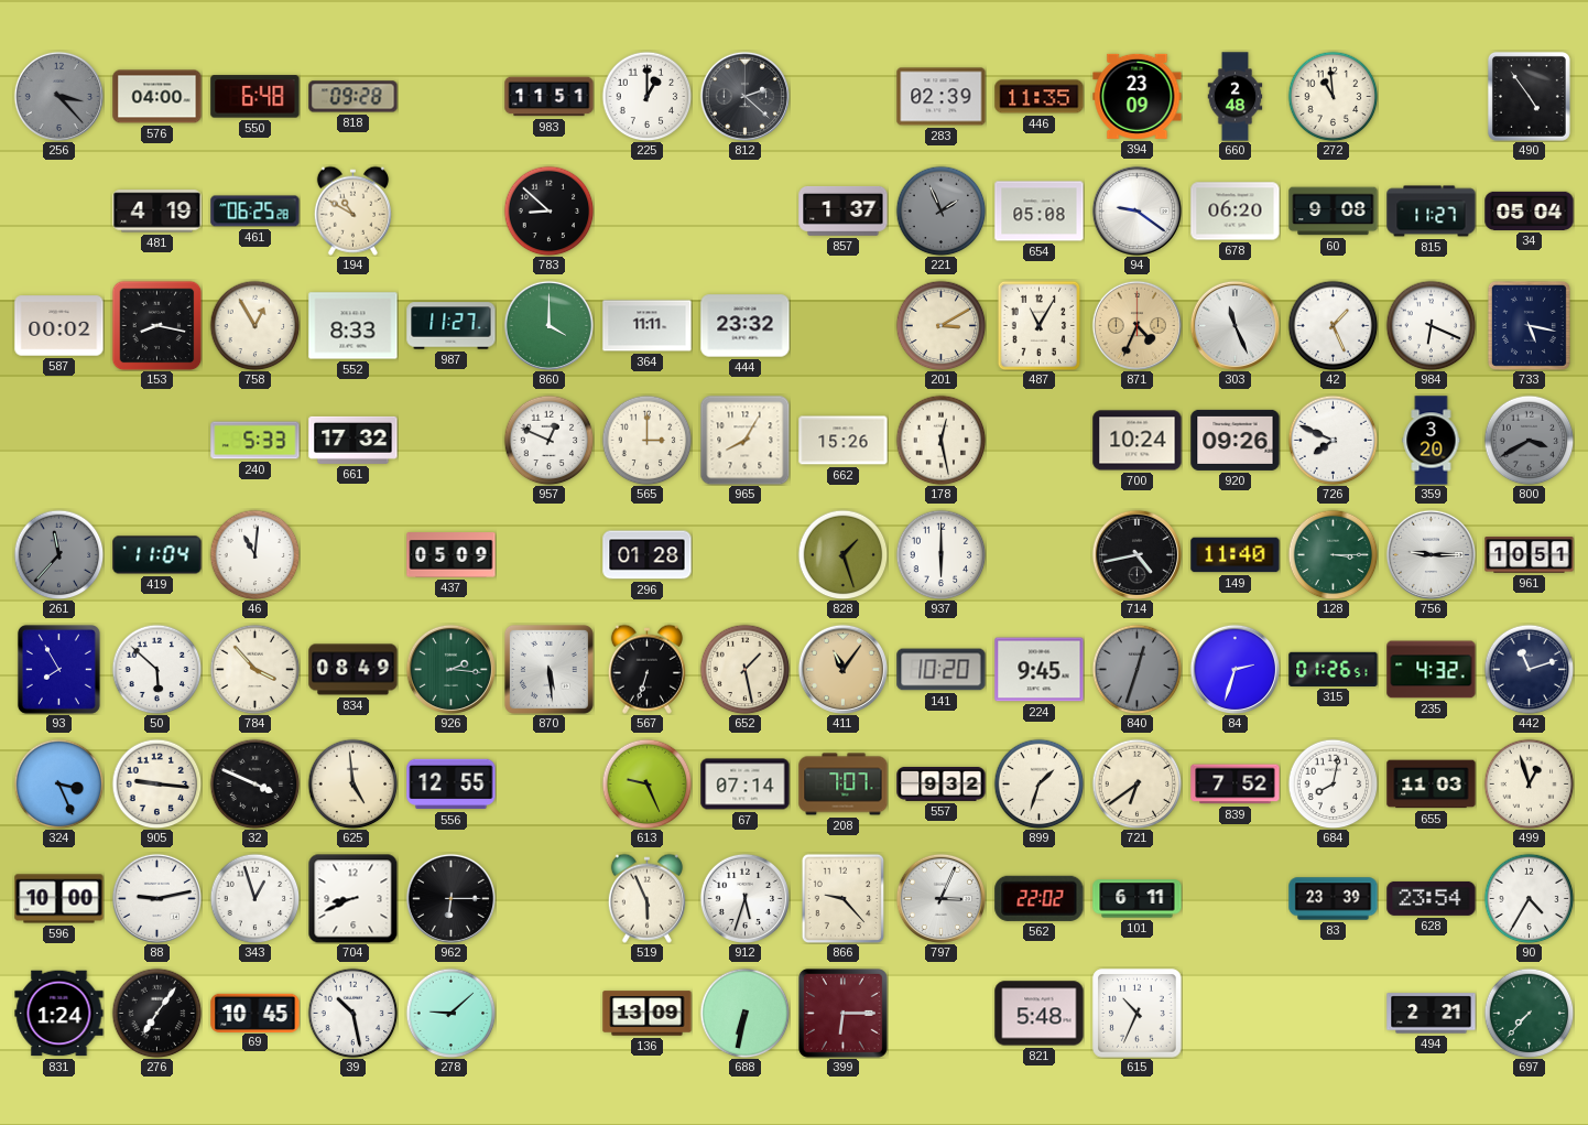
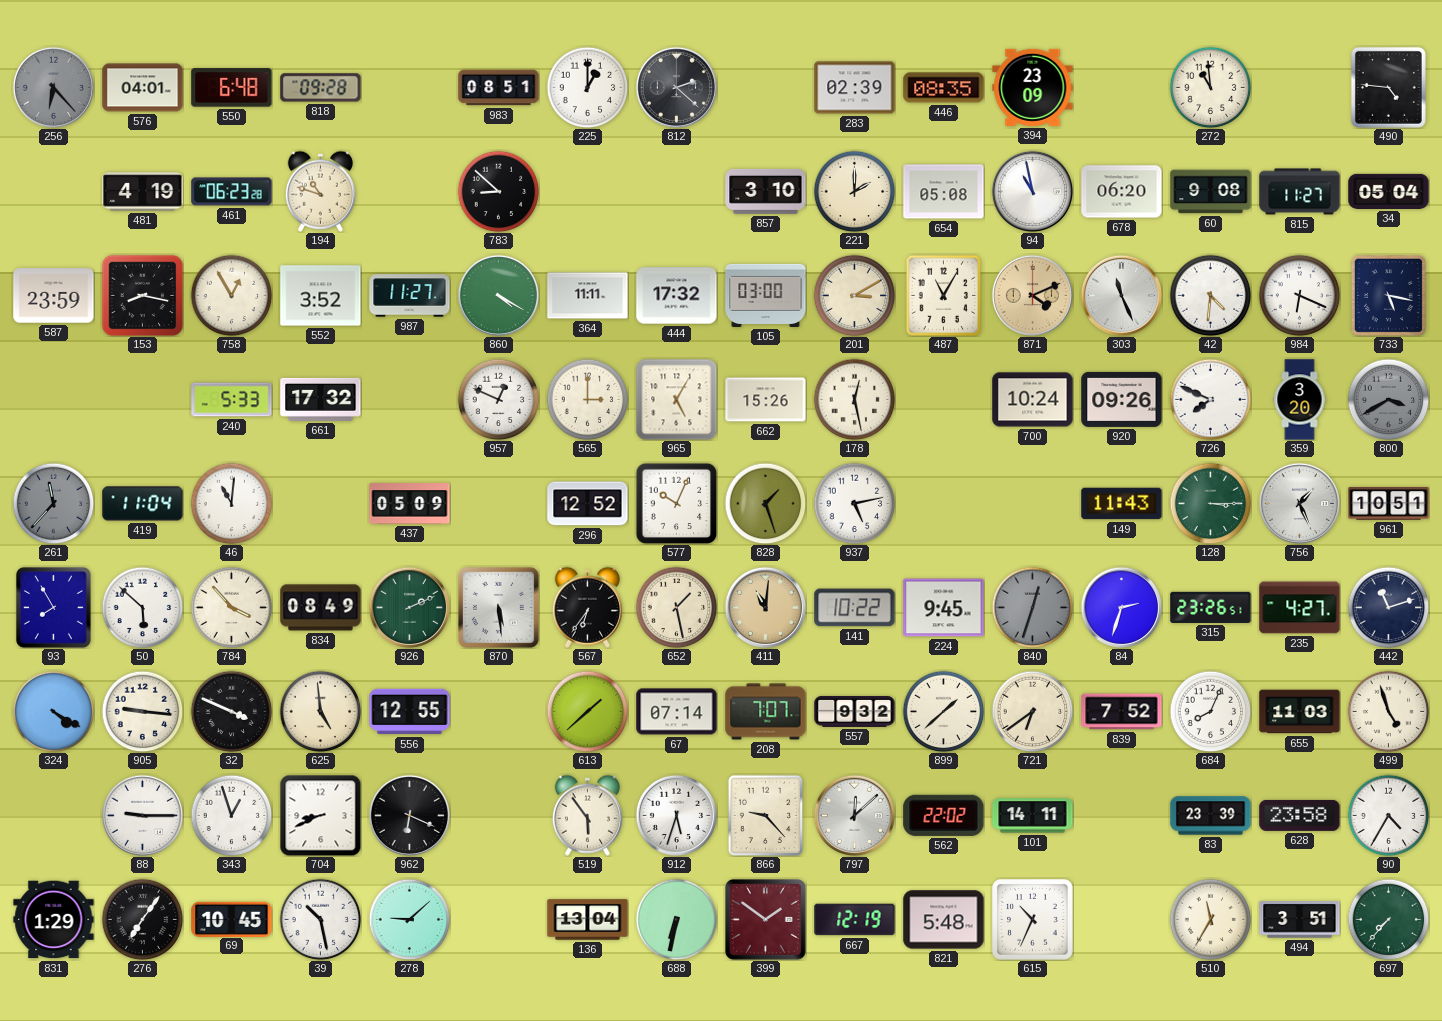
256: 3:23 -> 6:23
576: 04:00 -> 04:01
983: 11:51 -> 08:51
446: 11:35 -> 08:35
660: 2:48 -> none
490: 4:54 -> 4:46
461: 06:25 -> 06:23
194: 10:50 -> 10:48
857: 1:37 -> 3:10
221: 1:56 -> 2:00
221 dial: grey -> cream
94: 9:21 -> 10:58
587: 00:02 -> 23:59
552: 8:33 -> 3:52
860: 4:00 -> 4:20
444: 23:32 -> 17:32
105: none -> 03:00
871: 4:34 -> 4:11
42: 1:26 -> 4:31
965: 8:05 -> 5:05
296: 01:28 -> 12:52
577: none -> 10:04
937: 6:00 -> 5:13
714: 4:43 -> none
149: 11:40 -> 11:43
756: 9:15 -> 1:26
926: 2:16 -> 2:11
567: 6:33 -> 6:36
411: 11:06 -> 11:01
141: 10:20 -> 10:22
315: 01:26 -> 23:26
235: 4:32 -> 4:27
324: 3:26 -> 4:20
613: 9:26 -> 1:38
899: 1:33 -> 1:38
684: 8:02 -> 8:04
499: 12:57 -> 4:57
596: 10:00 -> none
88: 9:13 -> 9:15
962: 6:15 -> 6:19
519: 5:56 -> 5:54
797: 3:04 -> 12:08
101: 6:11 -> 14:11
628: 23:54 -> 23:58
831: 1:24 -> 1:29
136: 13:09 -> 13:04
399: 6:15 -> 1:51
667: none -> 12:19
510: none -> 11:35
494: 2:21 -> 3:51
